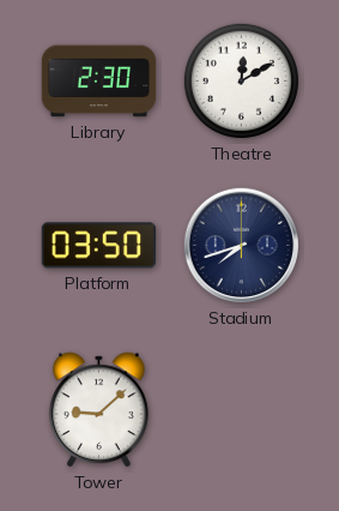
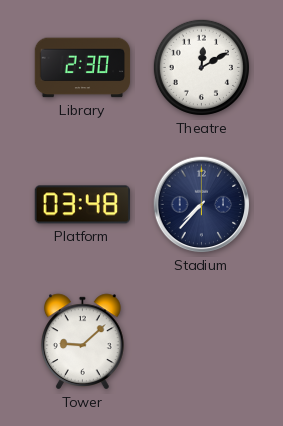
Platform: 03:50 -> 03:48
Stadium: 7:42 -> 7:37
